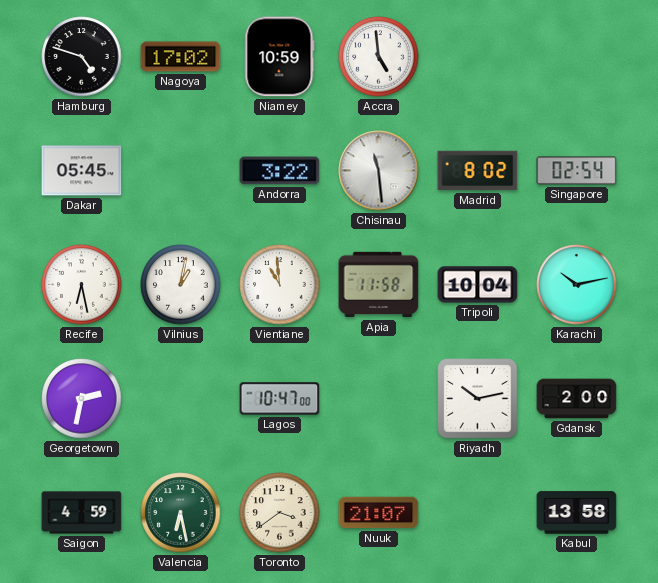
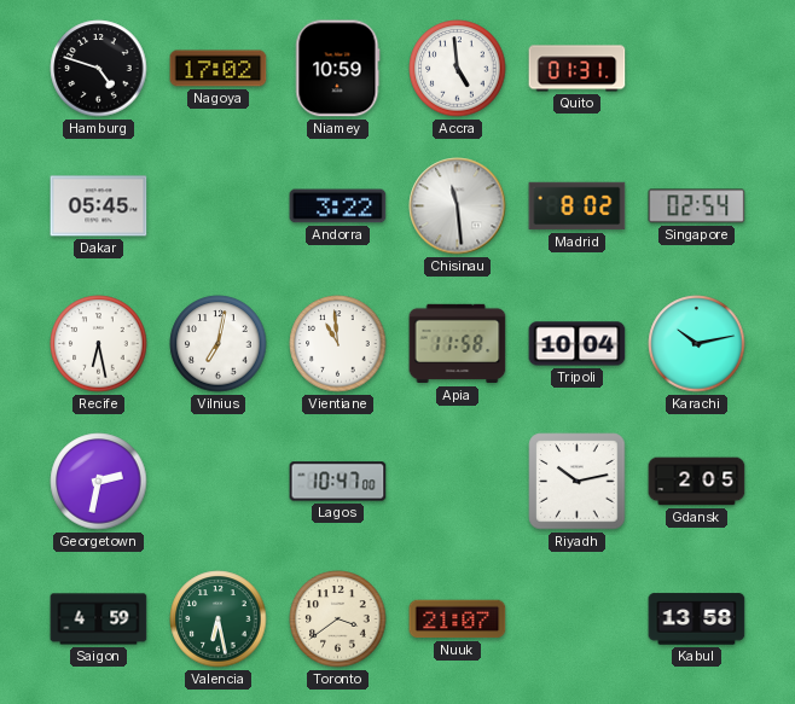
Quito: none -> 01:31
Vilnius: 1:02 -> 7:02
Gdansk: 2:00 -> 2:05
